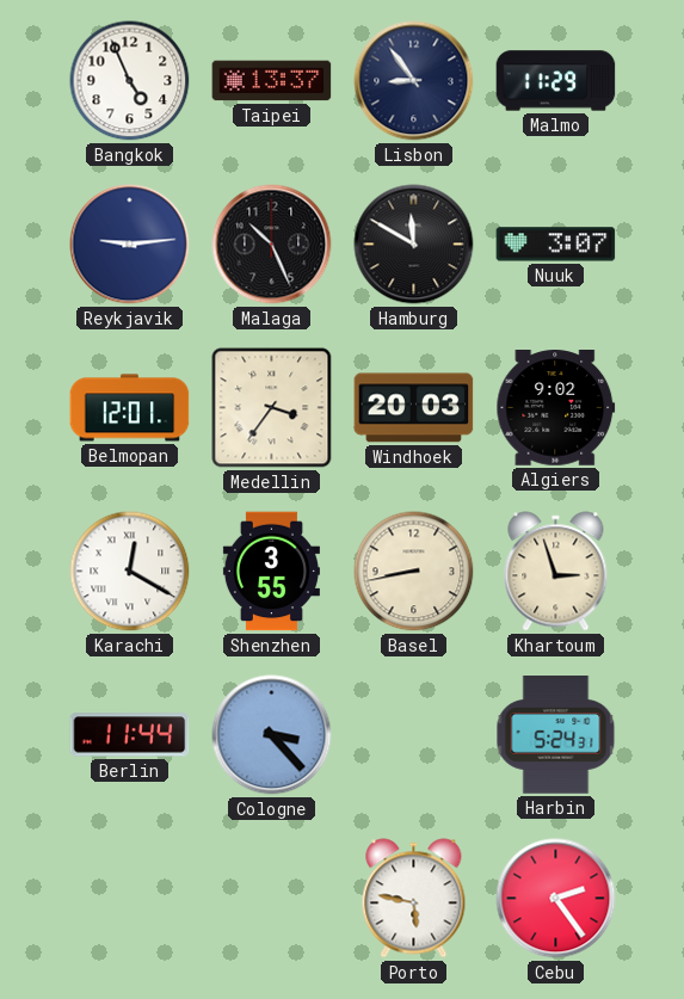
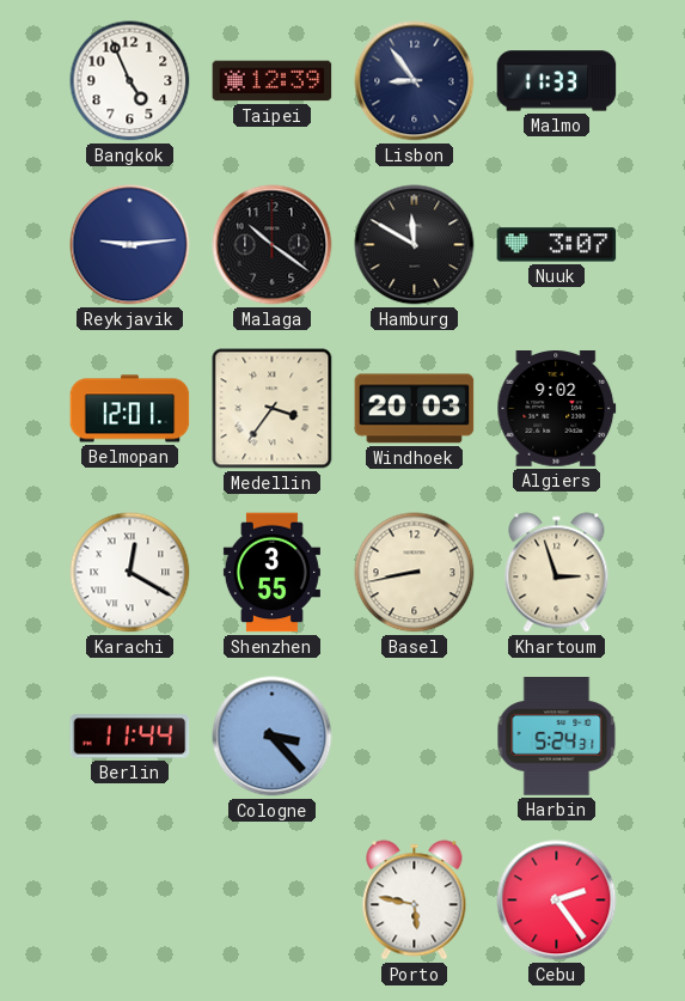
Taipei: 13:37 -> 12:39
Malmo: 11:29 -> 11:33
Malaga: 10:26 -> 10:21
